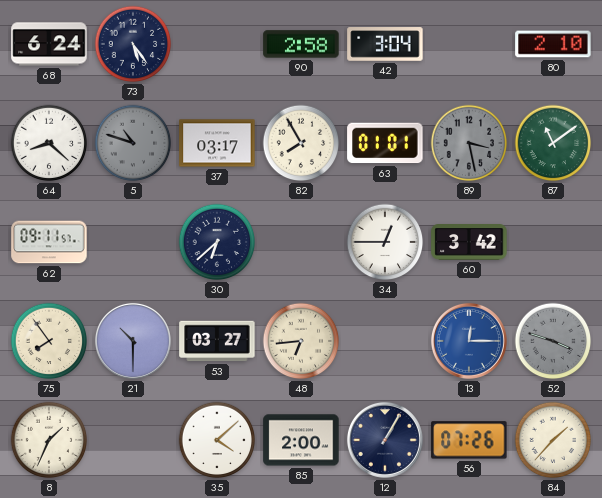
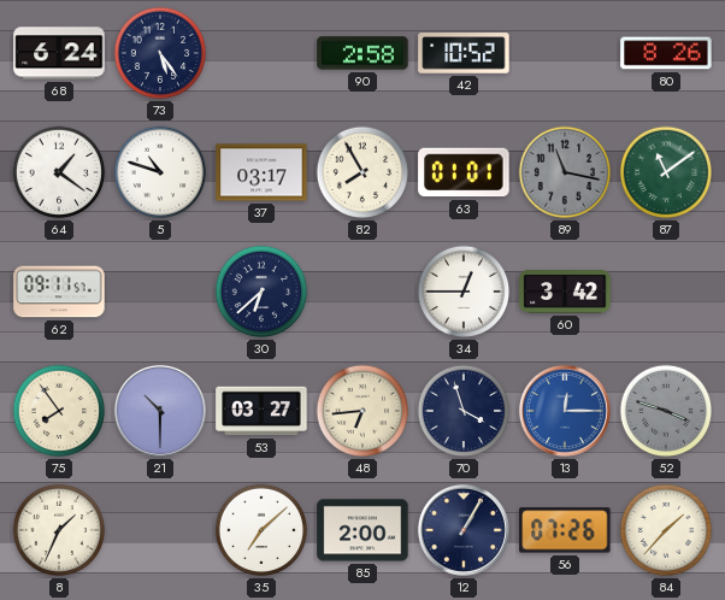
42: 3:04 -> 10:52
80: 2:10 -> 8:26
64: 8:22 -> 1:21
5 dial: grey -> white
89: 3:28 -> 11:17
70: none -> 3:57
35: 4:08 -> 7:08
